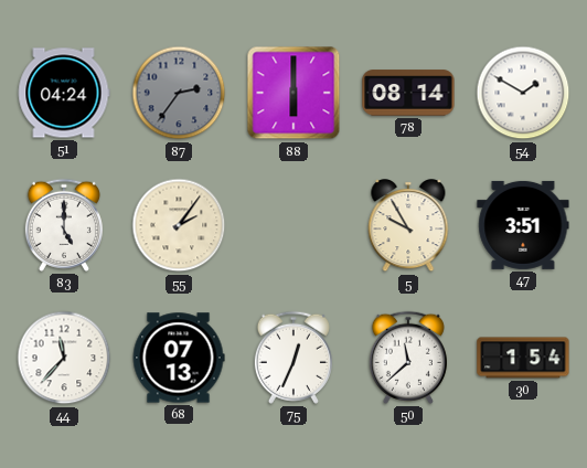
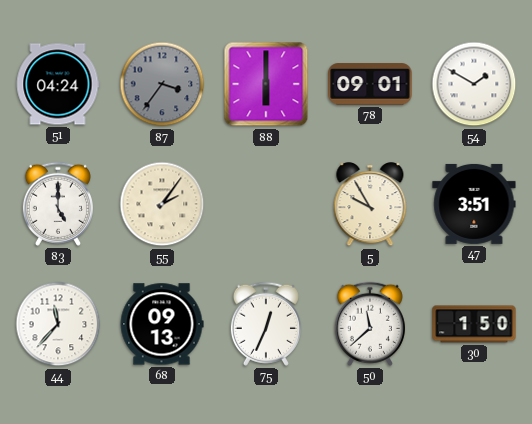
87: 2:36 -> 3:36
78: 08:14 -> 09:01
68: 07:13 -> 09:13
30: 1:54 -> 1:50
